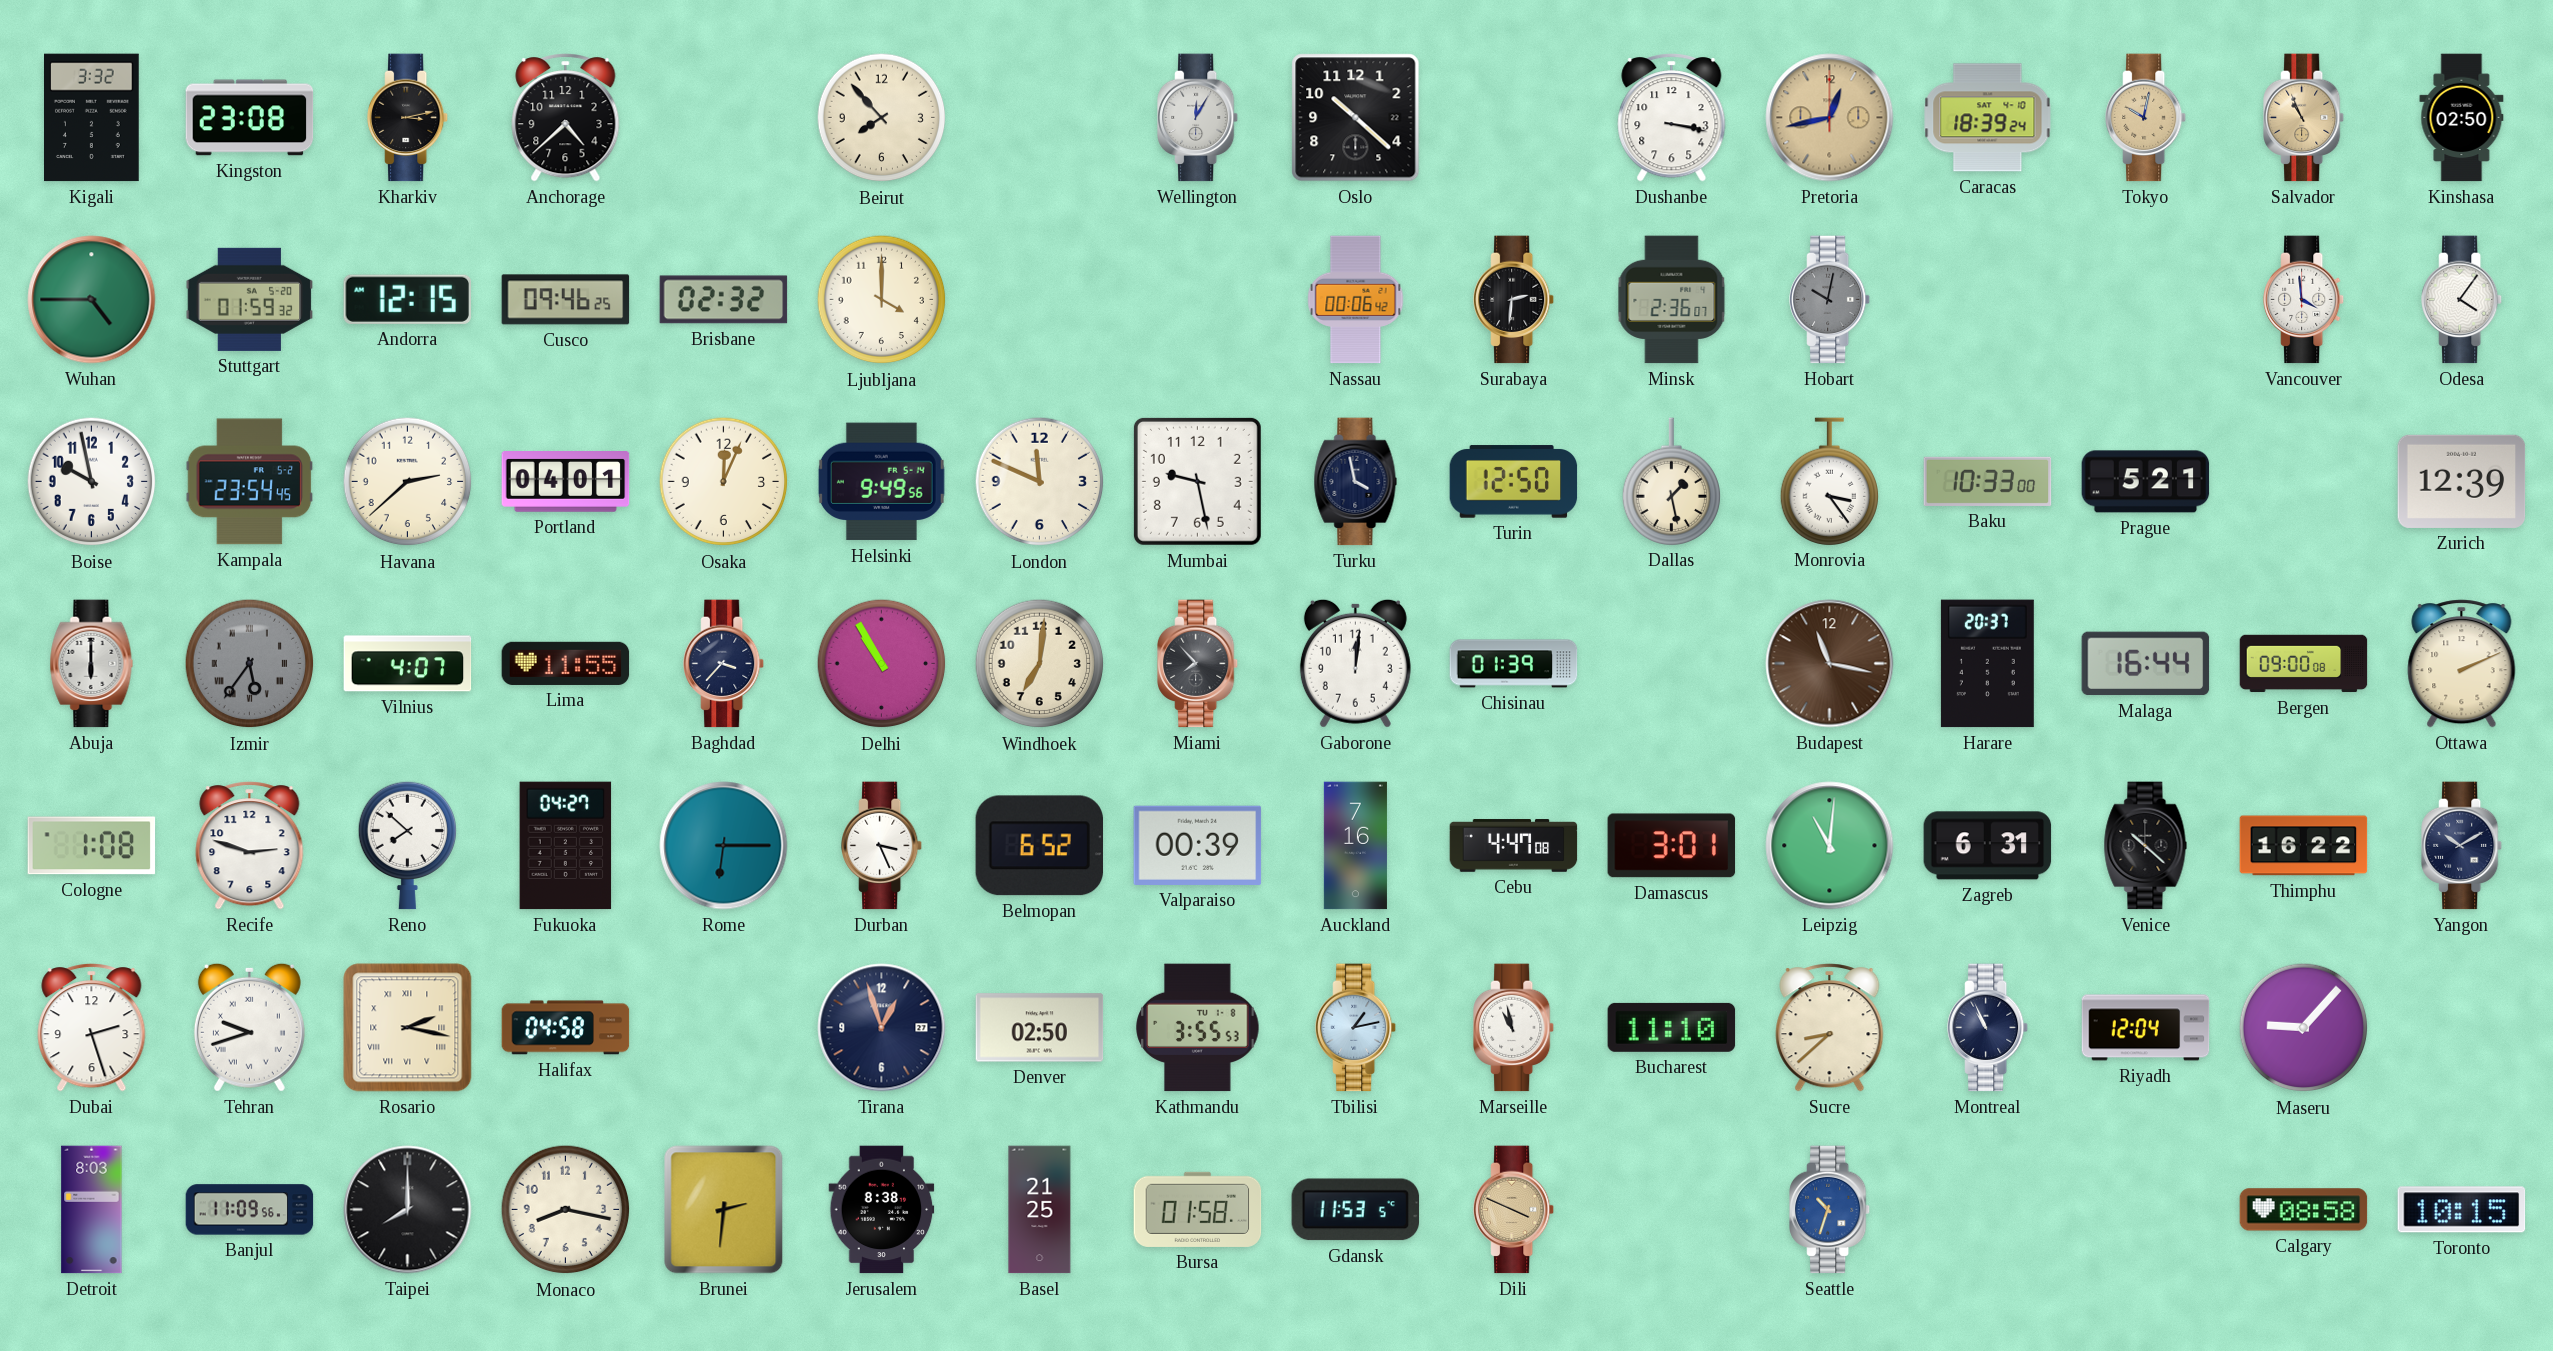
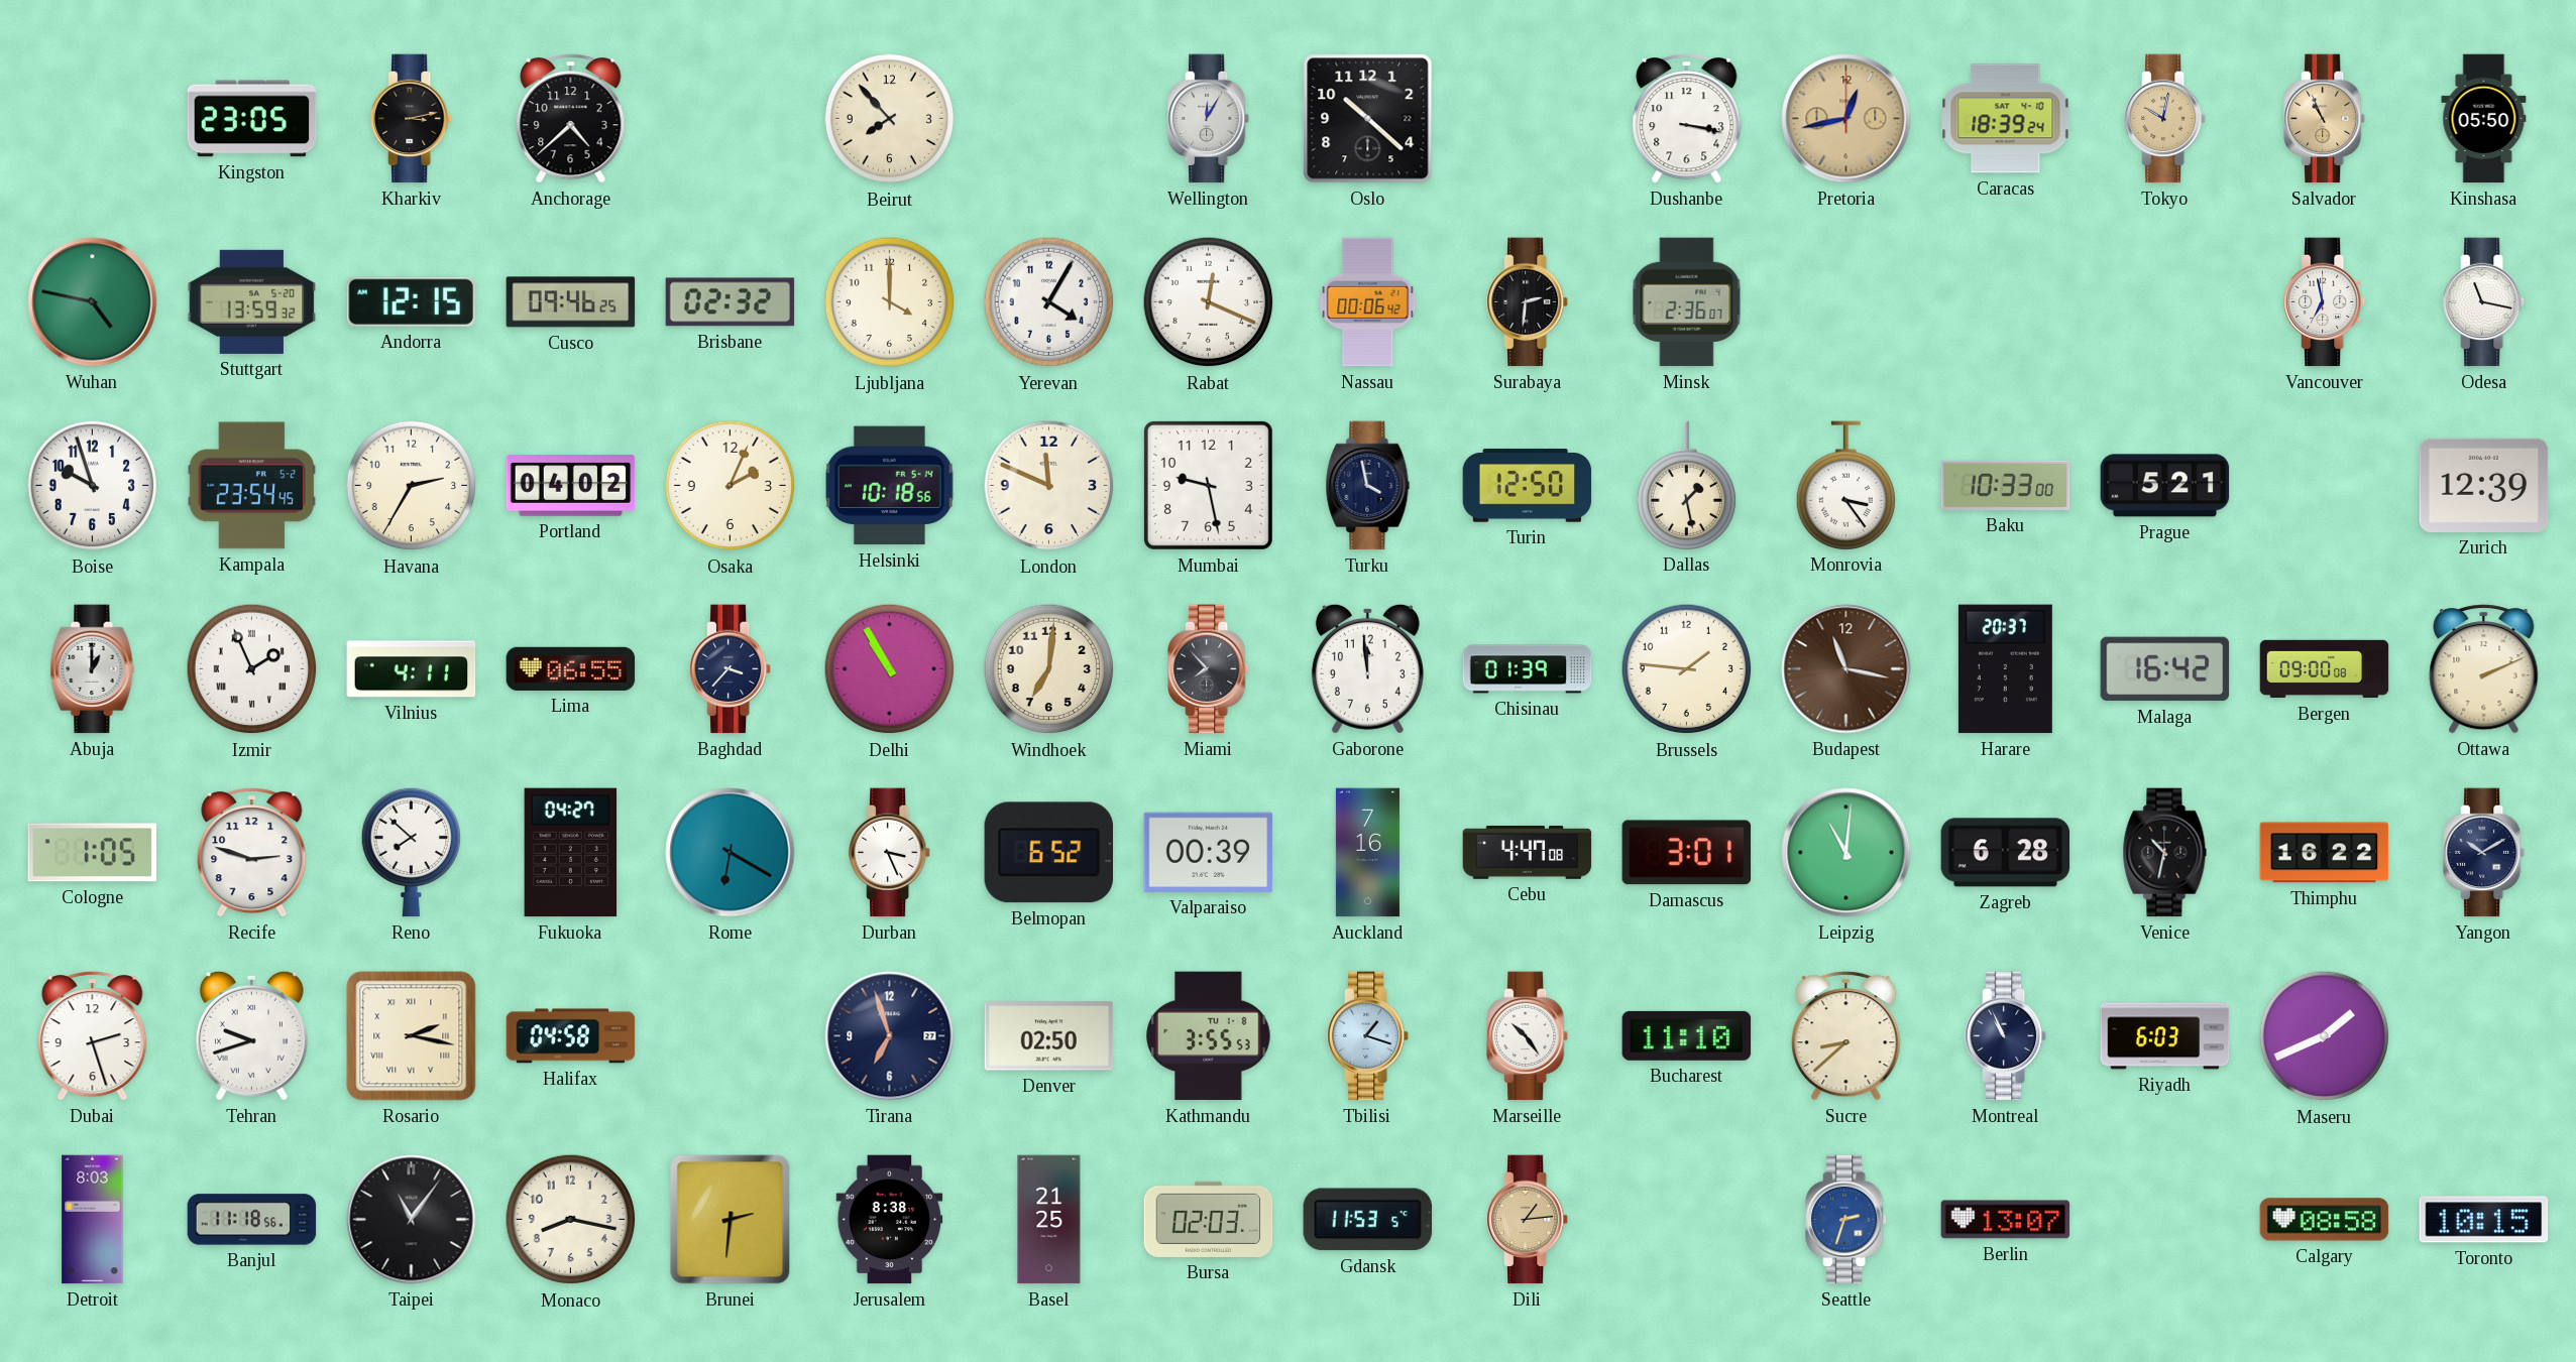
Kigali: 3:32 -> none
Kingston: 23:08 -> 23:05
Kinshasa: 02:50 -> 05:50
Wuhan: 4:45 -> 4:47
Stuttgart: 01:59 -> 13:59
Yerevan: none -> 4:05
Rabat: none -> 12:19
Hobart: 10:02 -> none
Vancouver: 3:59 -> 6:58
Odesa: 4:06 -> 11:17
Boise: 9:58 -> 9:57
Havana: 2:38 -> 2:35
Portland: 04:01 -> 04:02
Osaka: 12:04 -> 2:04
Helsinki: 9:49 -> 10:18
Abuja: 6:00 -> 1:00
Izmir: 5:36 -> 1:56
Izmir dial: grey -> white
Vilnius: 4:07 -> 4:11
Lima: 11:55 -> 06:55
Gaborone: 12:01 -> 11:59
Brussels: none -> 1:46
Malaga: 16:44 -> 16:42
Cologne: 1:08 -> 1:05
Rome: 6:15 -> 6:20
Zagreb: 6:31 -> 6:28
Venice: 10:22 -> 10:32
Tirana: 12:57 -> 6:57
Tbilisi: 1:13 -> 1:18
Marseille: 10:58 -> 10:24
Riyadh: 12:04 -> 6:03
Maseru: 9:07 -> 1:41
Banjul: 11:09 -> 11:18
Taipei: 8:00 -> 11:06
Bursa: 01:58 -> 02:03
Dili: 3:49 -> 1:14
Seattle: 10:33 -> 2:33
Berlin: none -> 13:07
